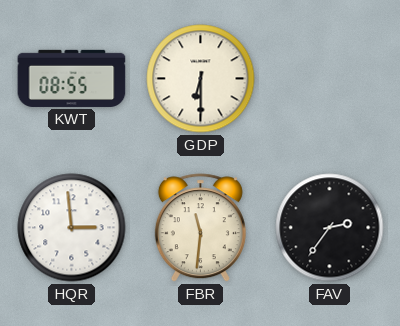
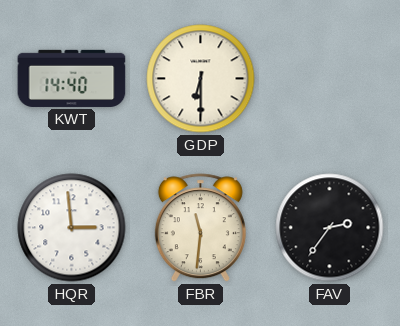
KWT: 08:55 -> 14:40
